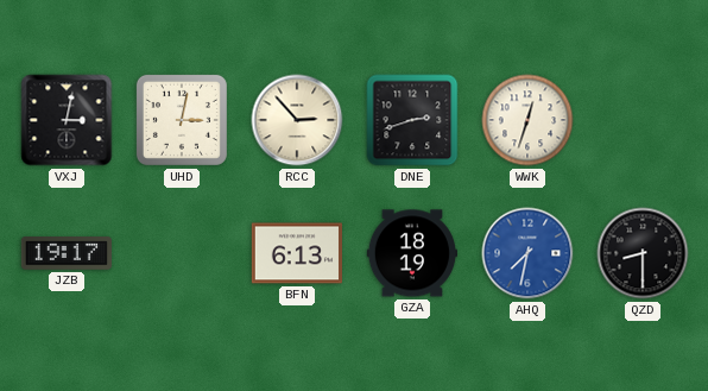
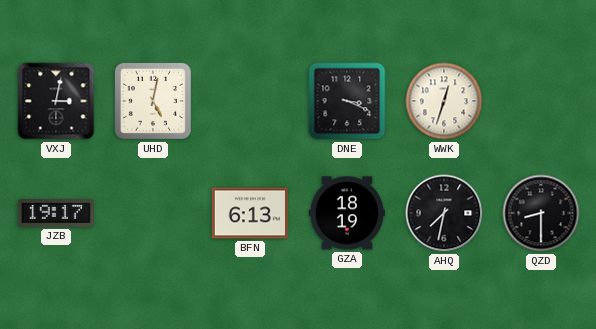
UHD: 3:02 -> 5:02
RCC: 2:53 -> none
DNE: 2:42 -> 3:19
AHQ dial: blue -> black
